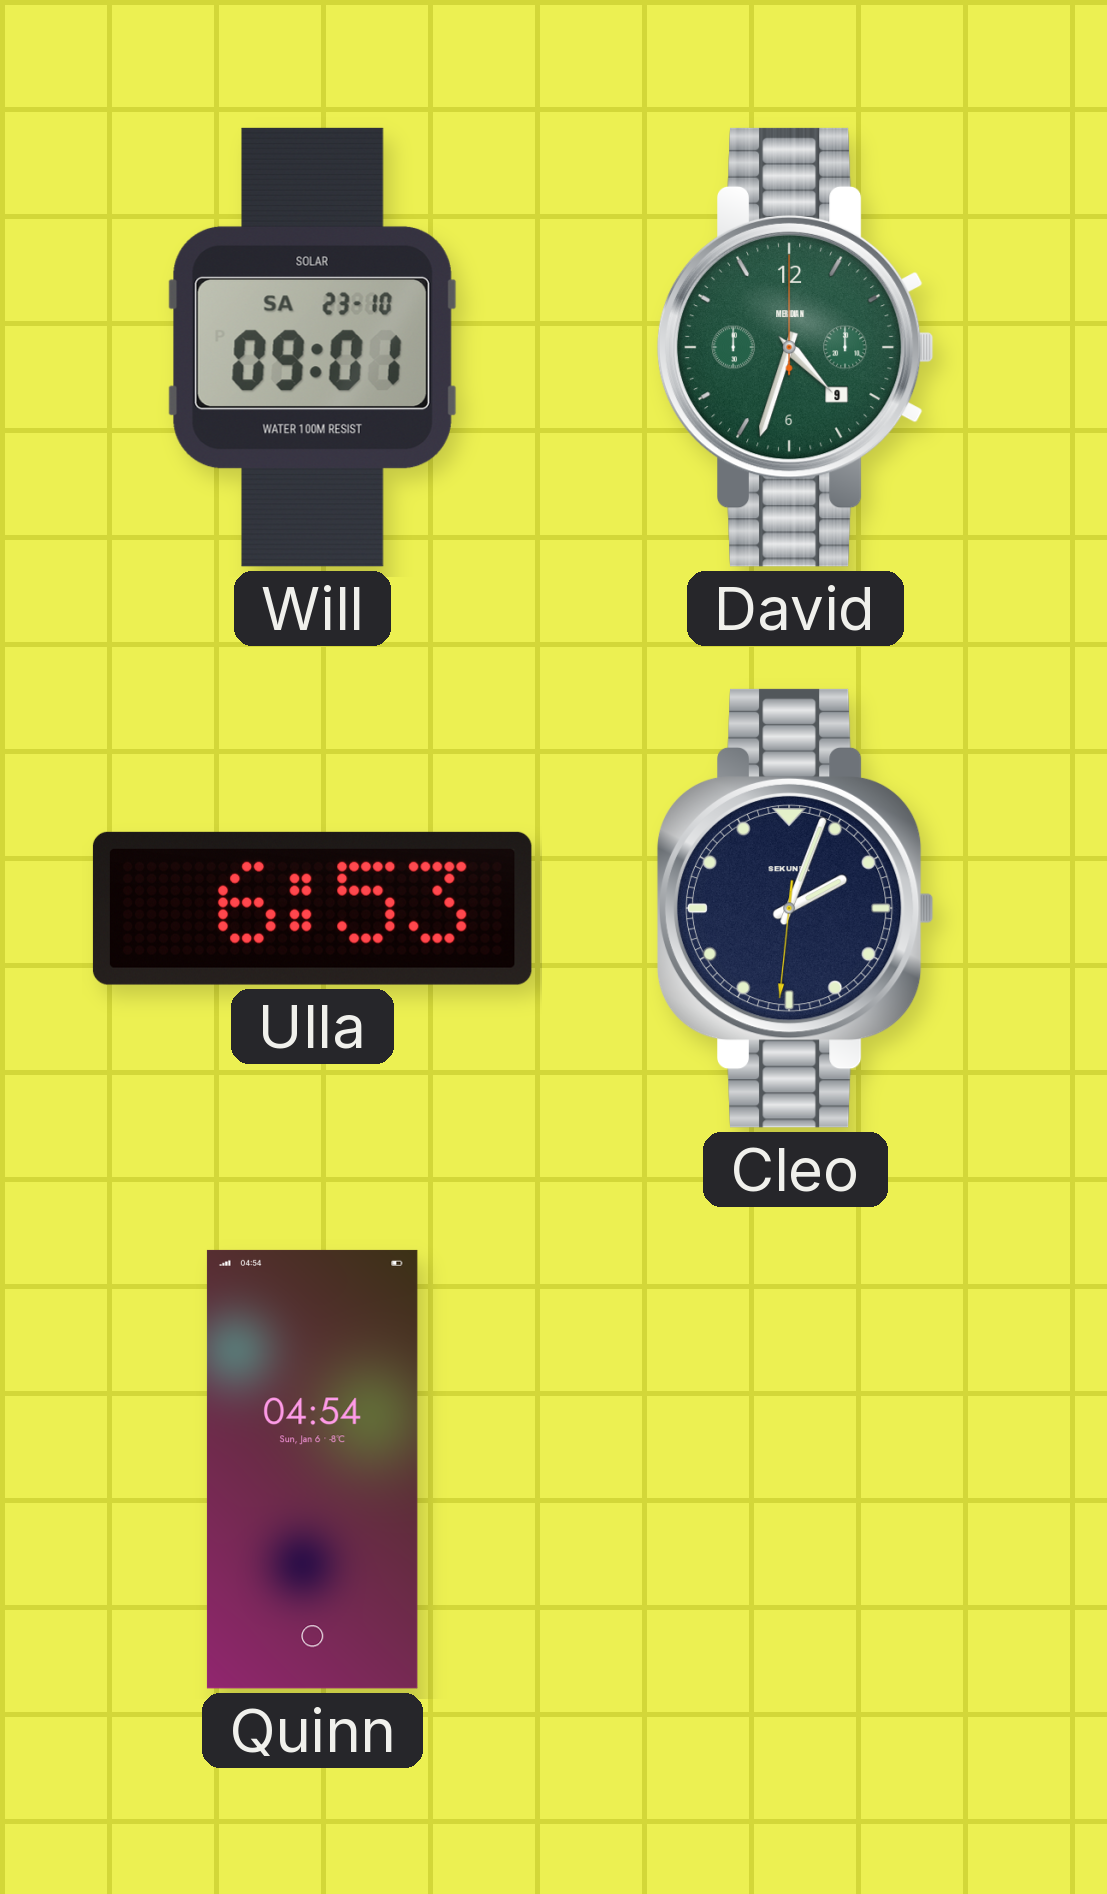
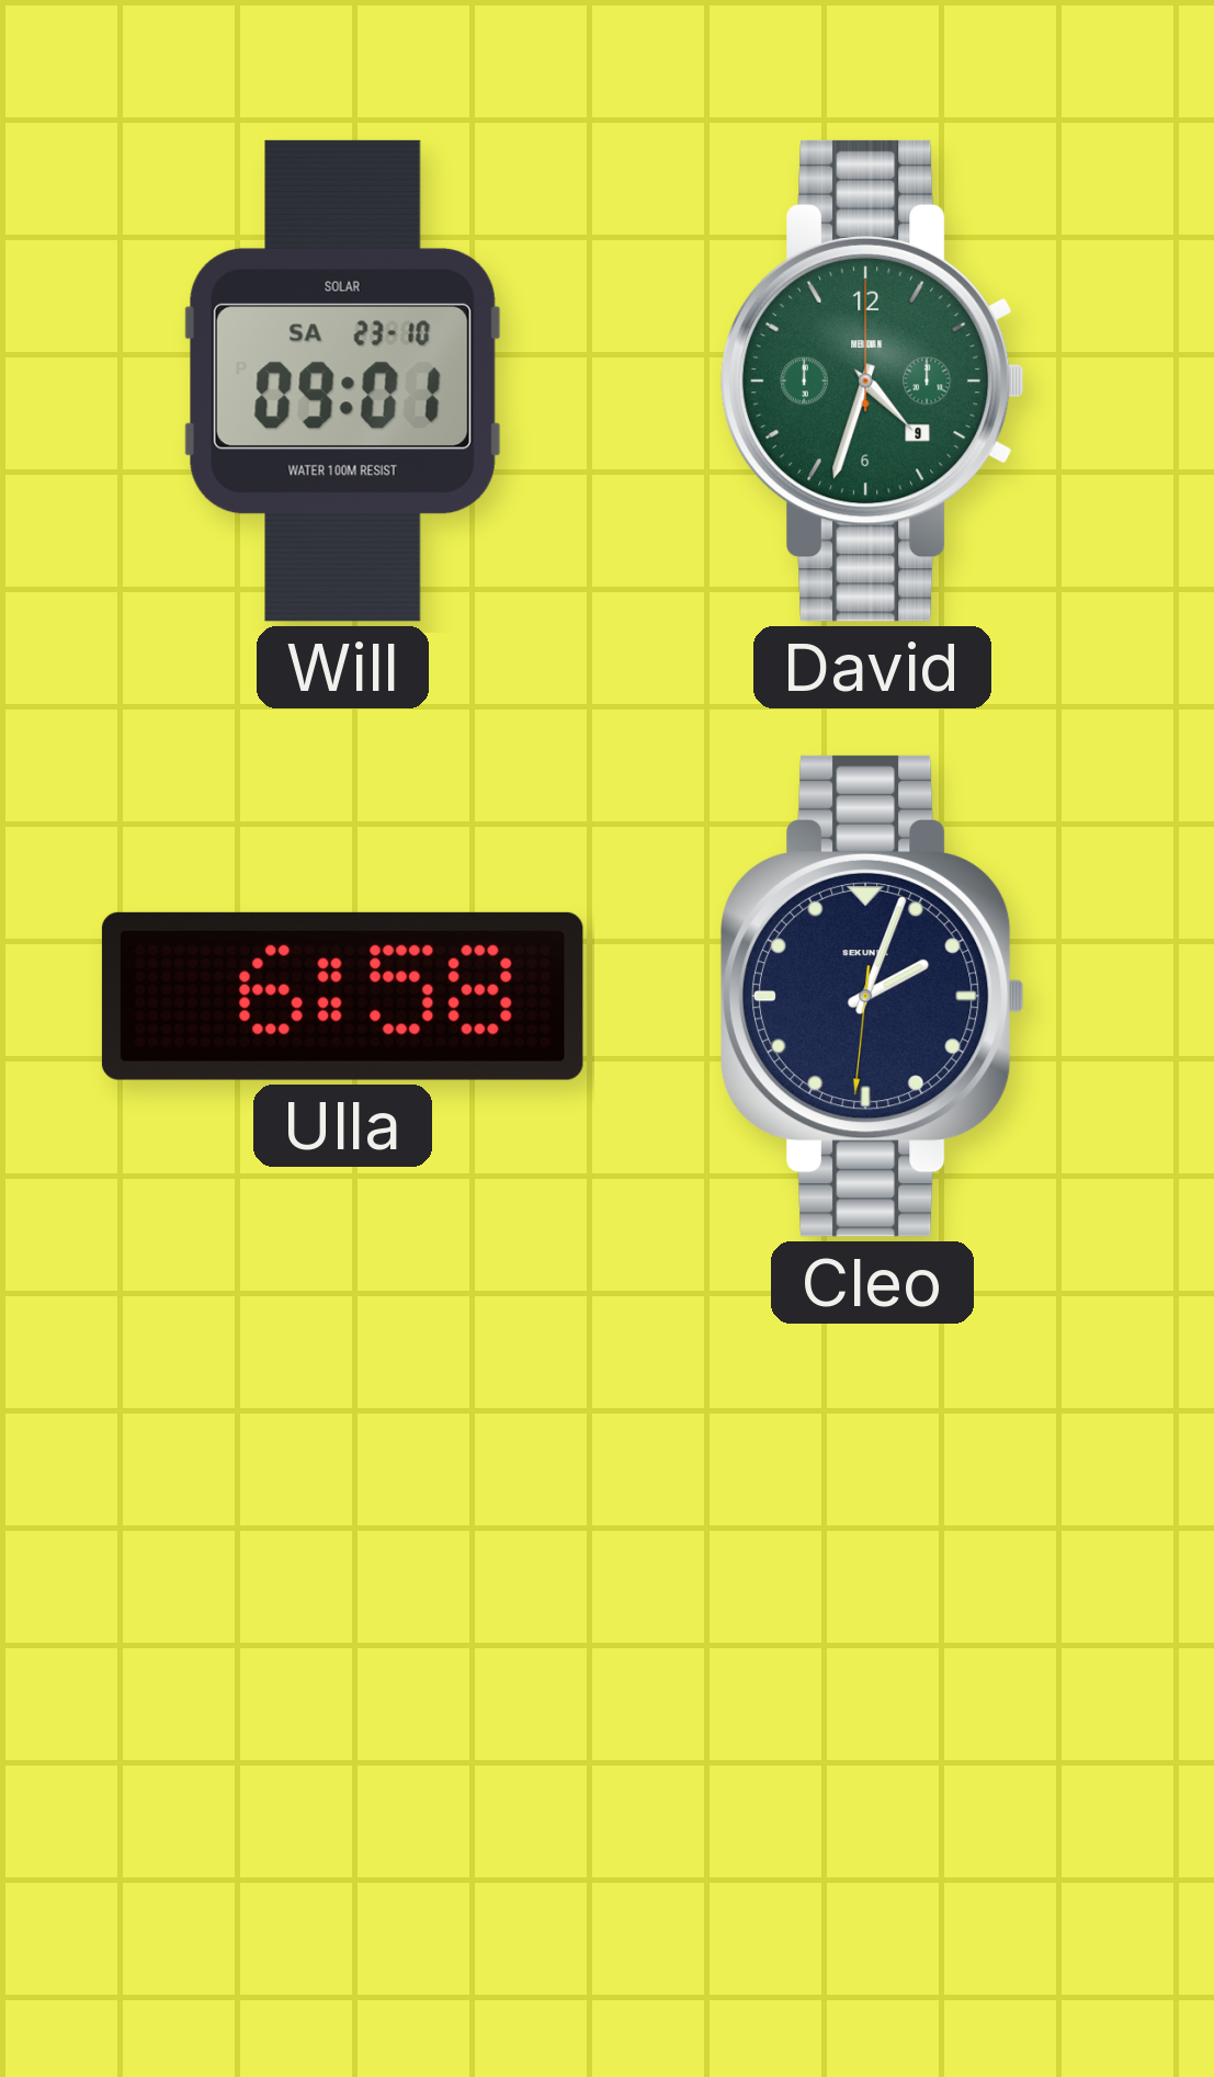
Ulla: 6:53 -> 6:58
Quinn: 04:54 -> none
